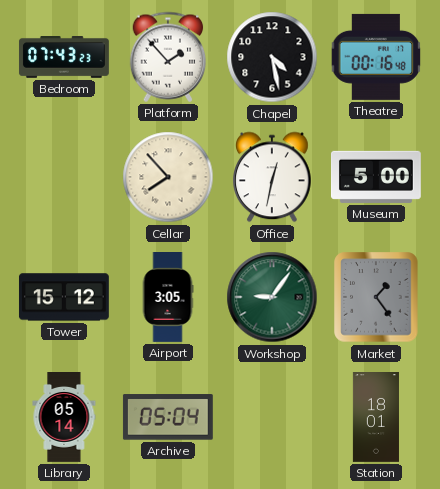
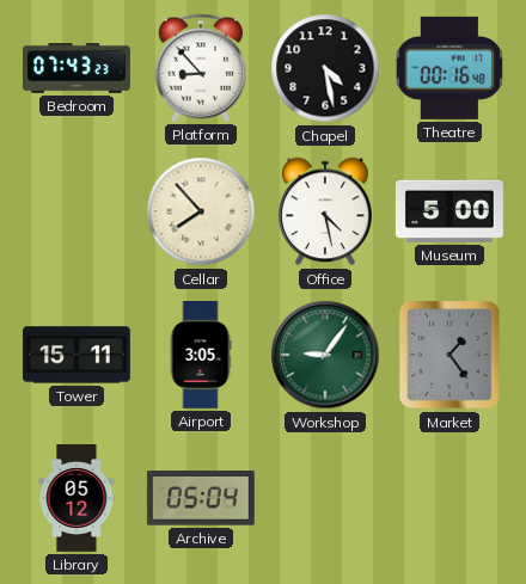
Platform: 1:53 -> 8:53
Office: 12:32 -> 4:28
Tower: 15:12 -> 15:11
Library: 05:14 -> 05:12
Station: 18:01 -> none
